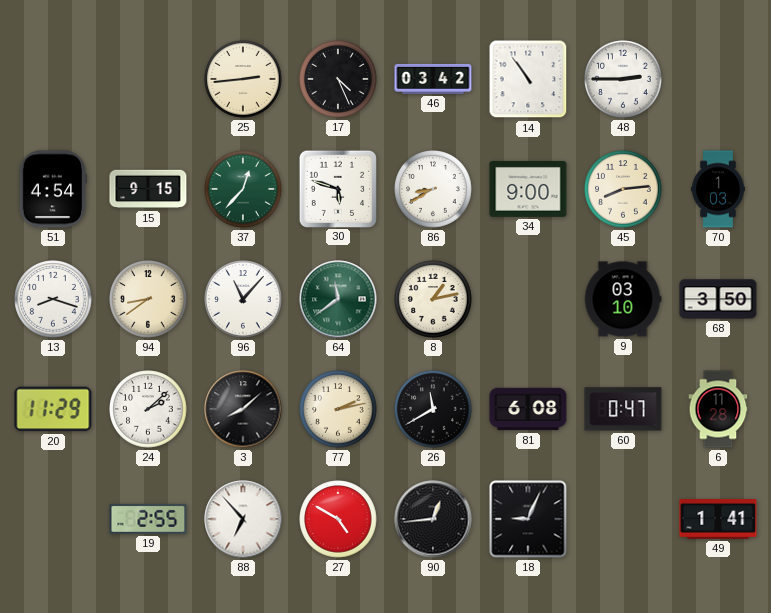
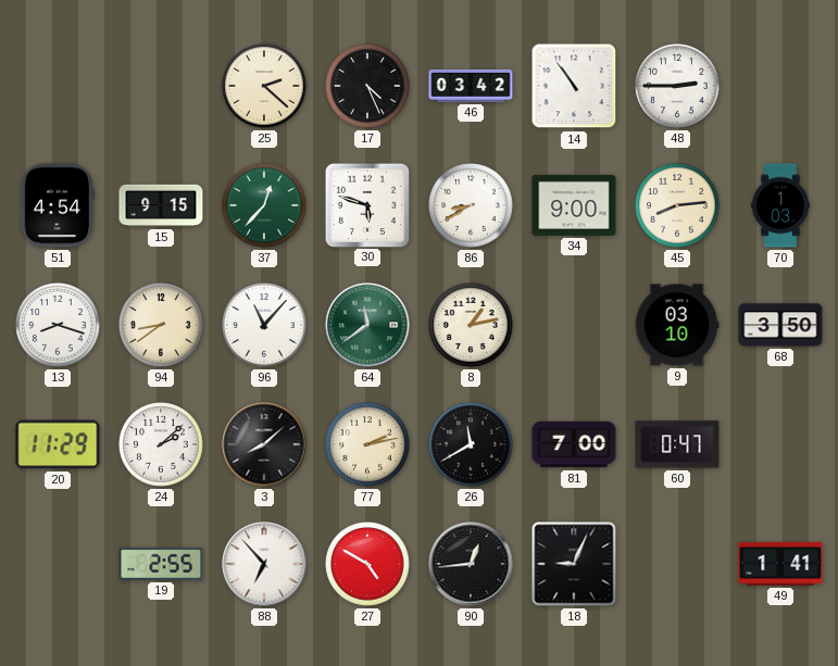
25: 2:44 -> 2:22
81: 6:08 -> 7:00
6: 11:28 -> none
